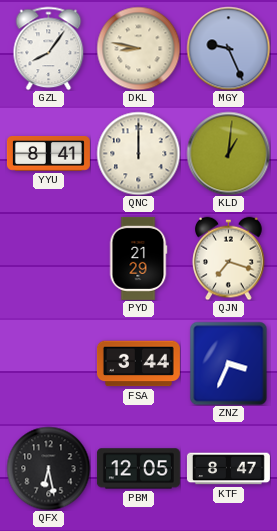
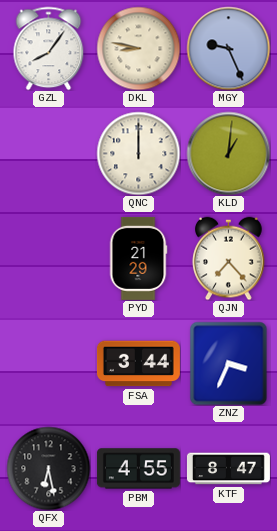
YYU: 8:41 -> none
QJN: 7:18 -> 7:23
PBM: 12:05 -> 4:55
